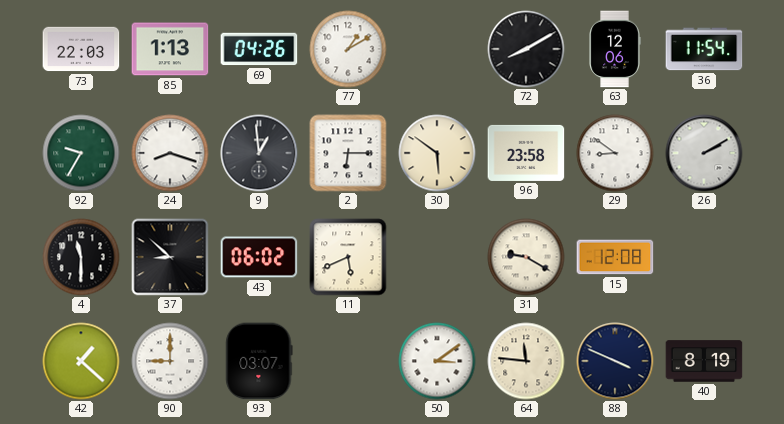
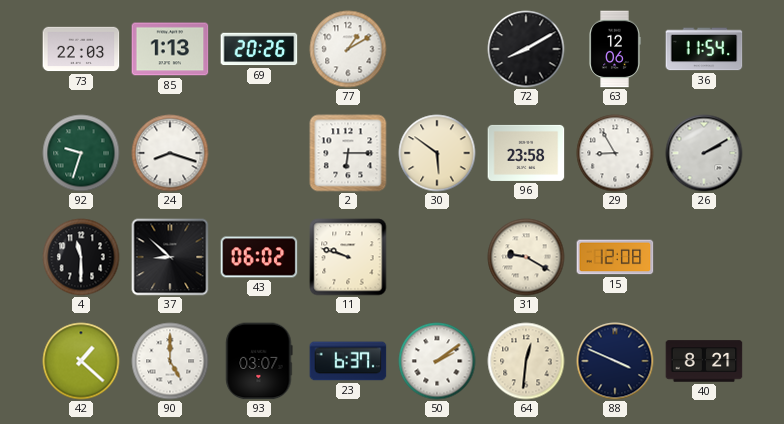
69: 04:26 -> 20:26
92: 9:35 -> 9:33
9: 12:59 -> none
29: 8:51 -> 8:55
11: 5:41 -> 9:48
90: 9:00 -> 5:00
23: none -> 6:37
50: 3:09 -> 2:09
64: 11:46 -> 12:31
40: 8:19 -> 8:21
